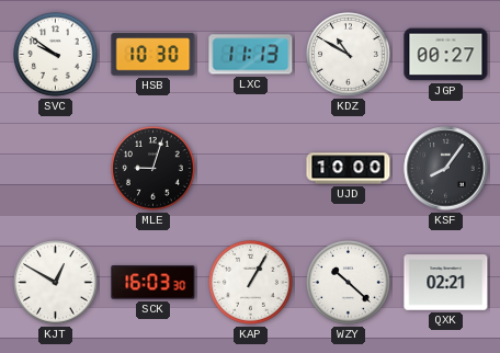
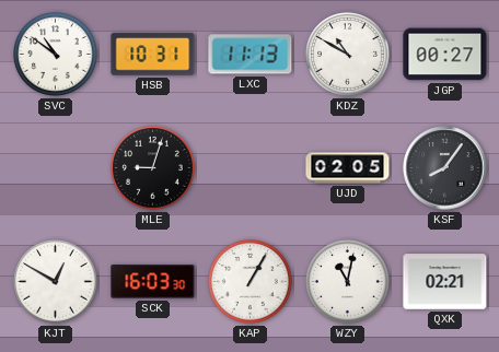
SVC: 9:51 -> 10:51
HSB: 10:30 -> 10:31
UJD: 10:00 -> 02:05
WZY: 10:22 -> 11:02
